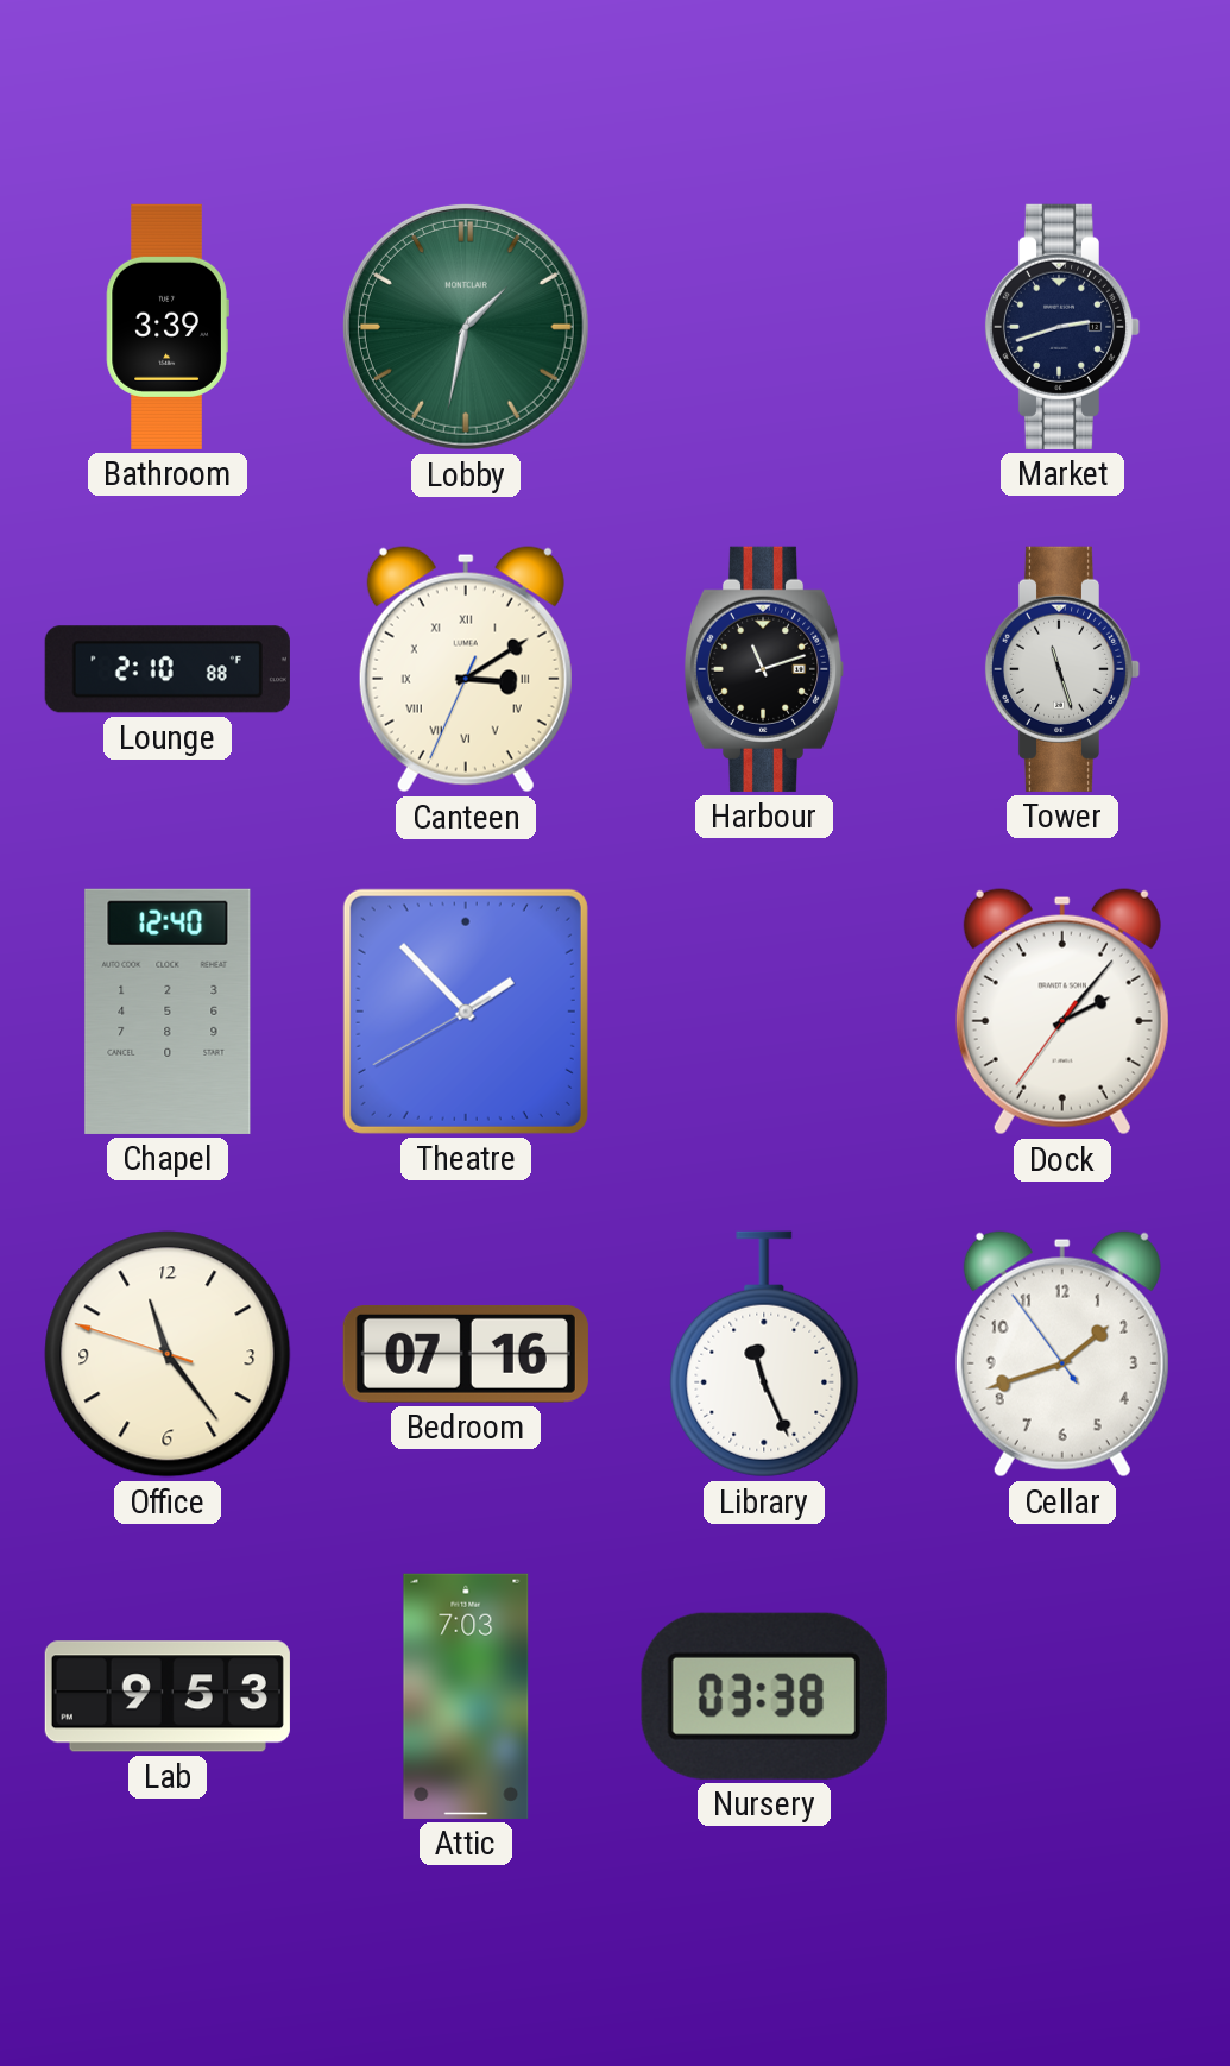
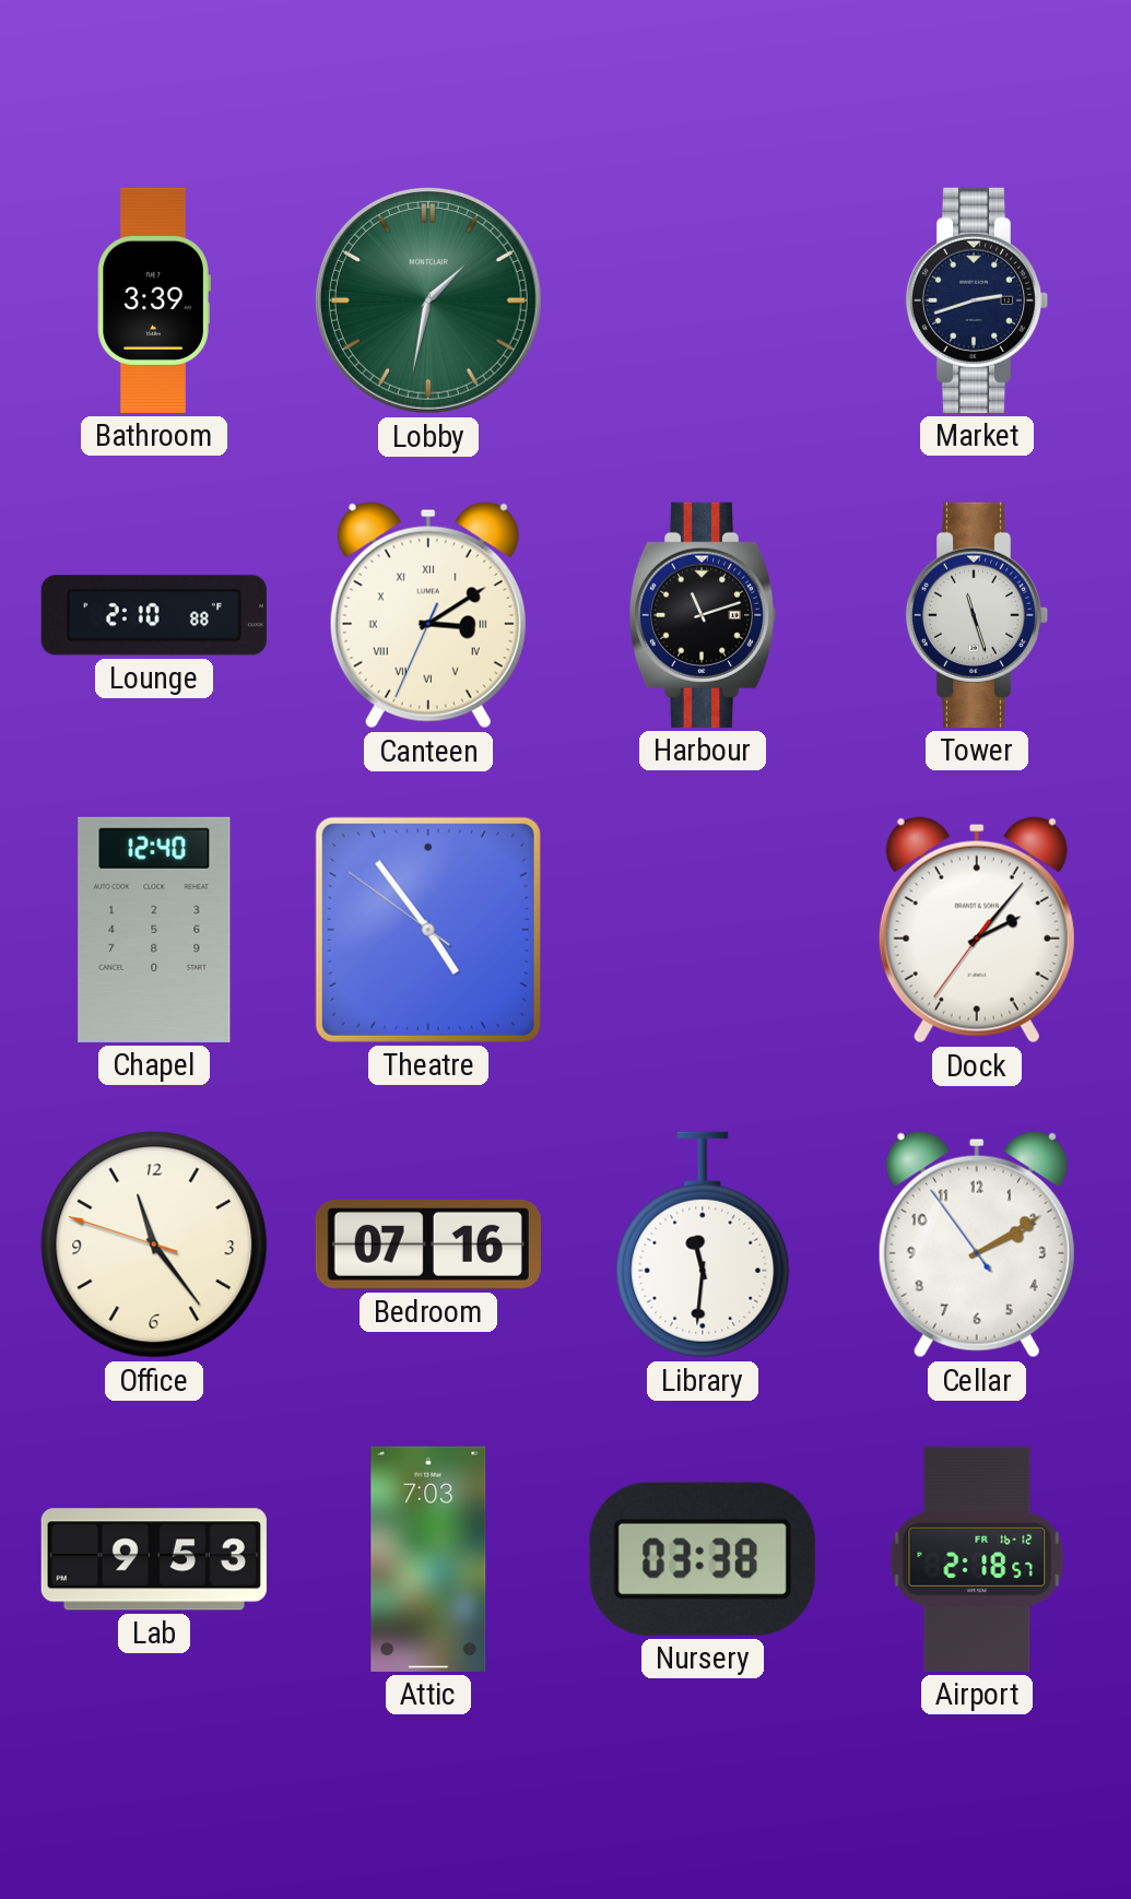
Theatre: 1:52 -> 4:53
Library: 11:26 -> 11:31
Cellar: 1:41 -> 2:09
Airport: none -> 2:18
